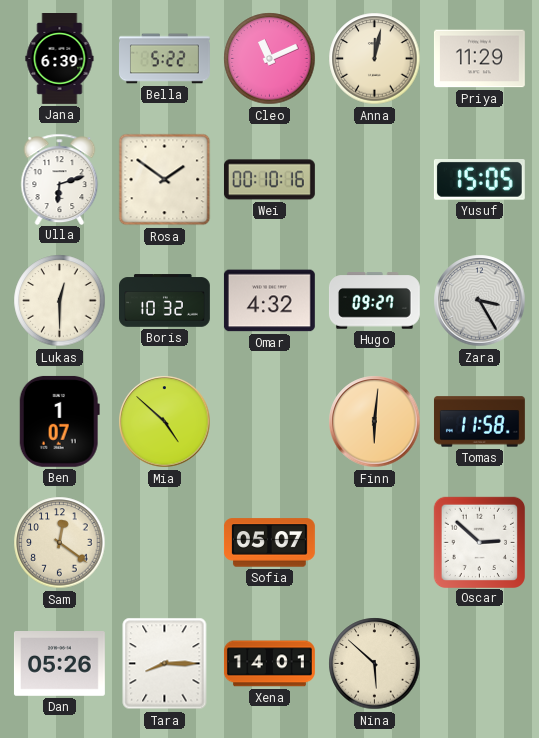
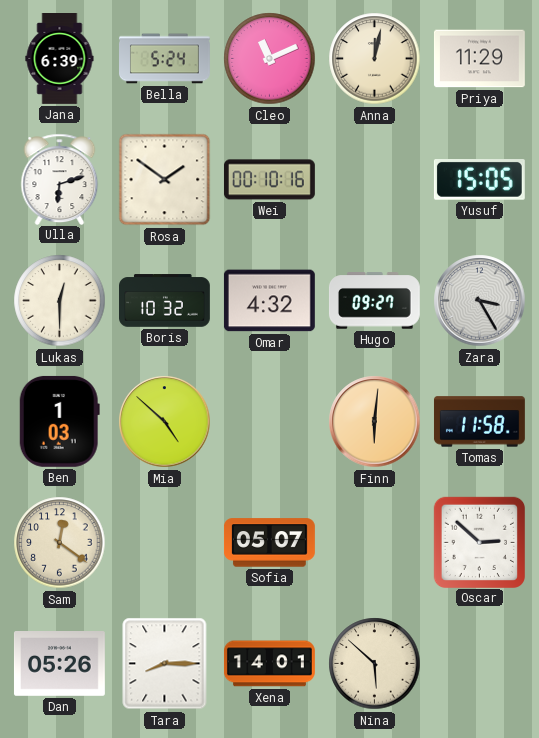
Bella: 5:22 -> 5:24
Ben: 1:07 -> 1:03
